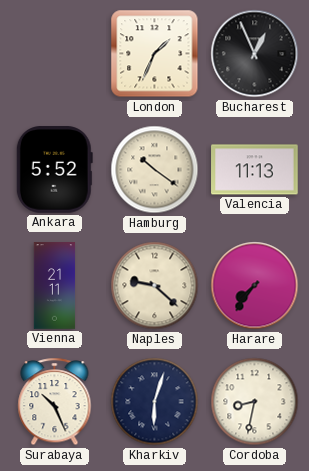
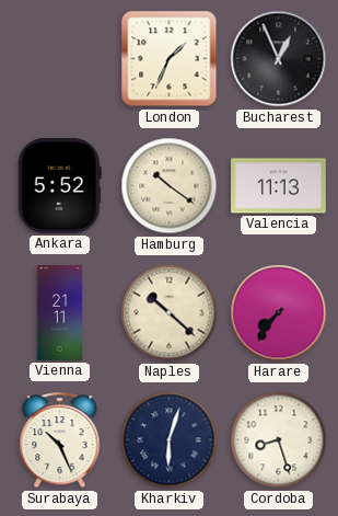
Naples: 9:22 -> 10:22
Cordoba: 8:32 -> 8:27
